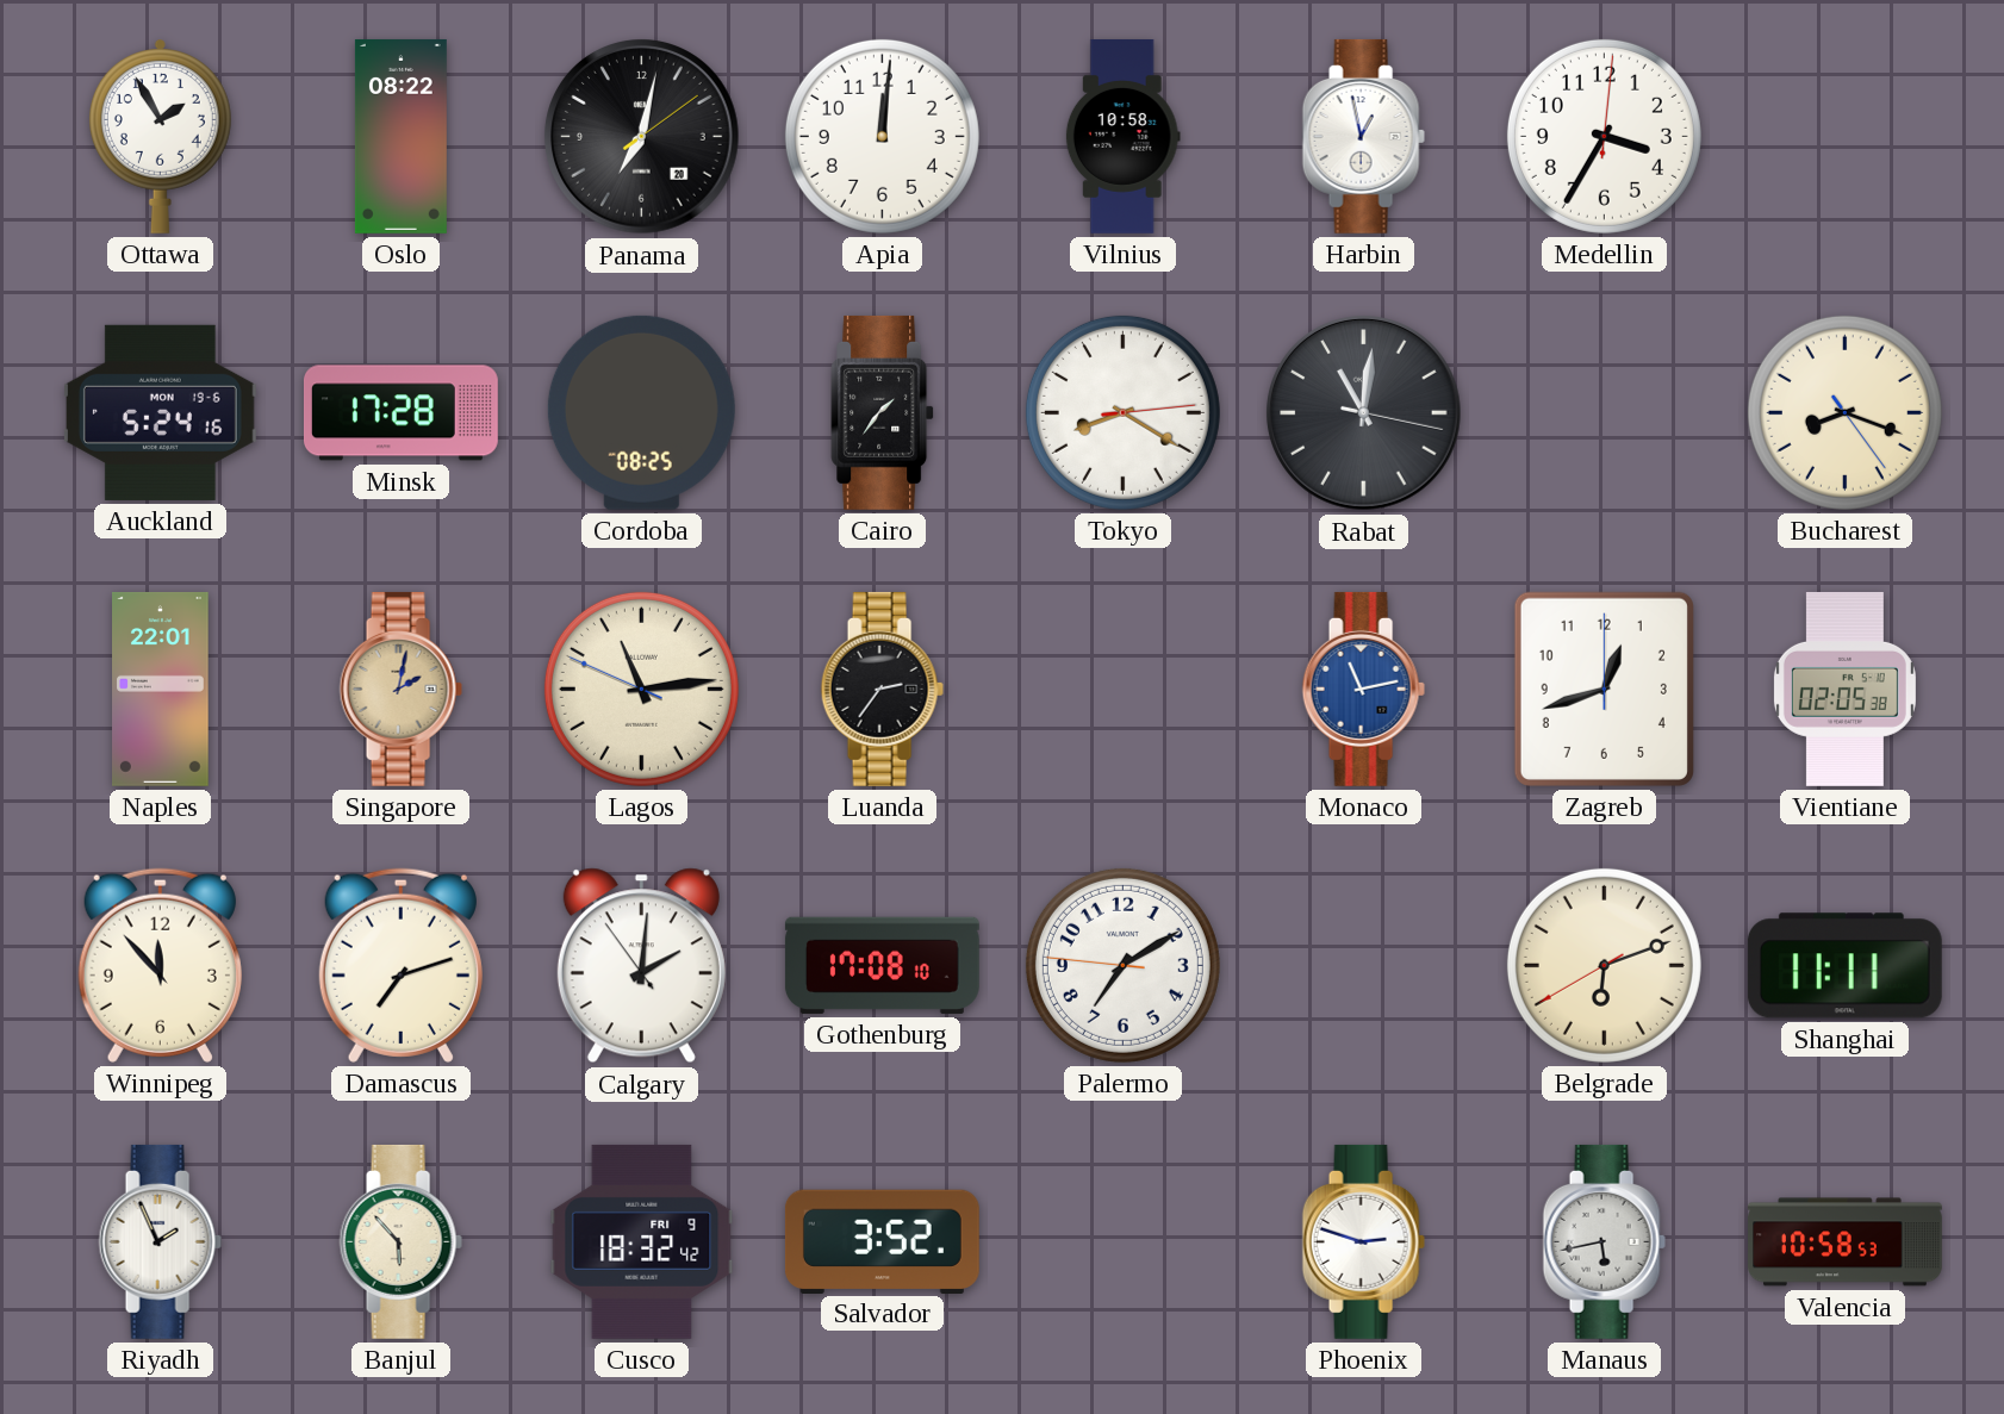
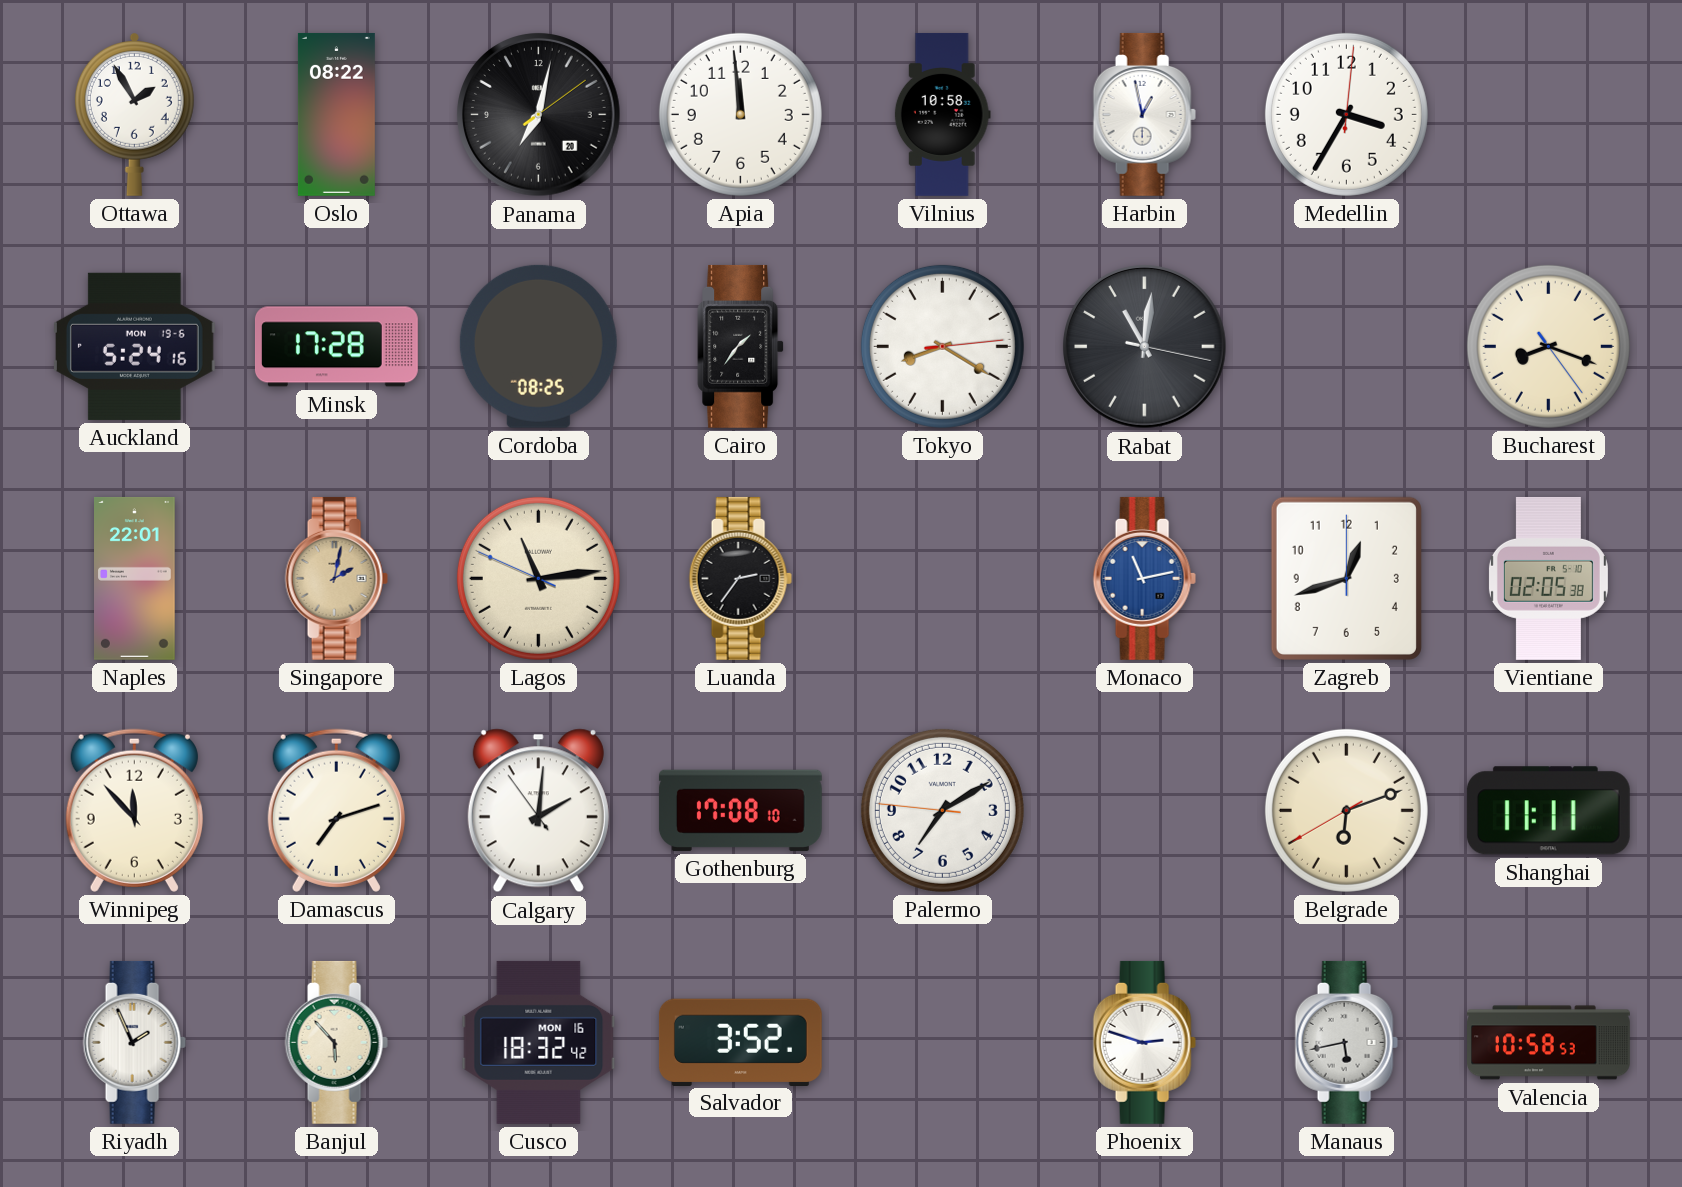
Apia: 12:01 -> 11:59
Cusco date: FRI 9 -> MON 16
